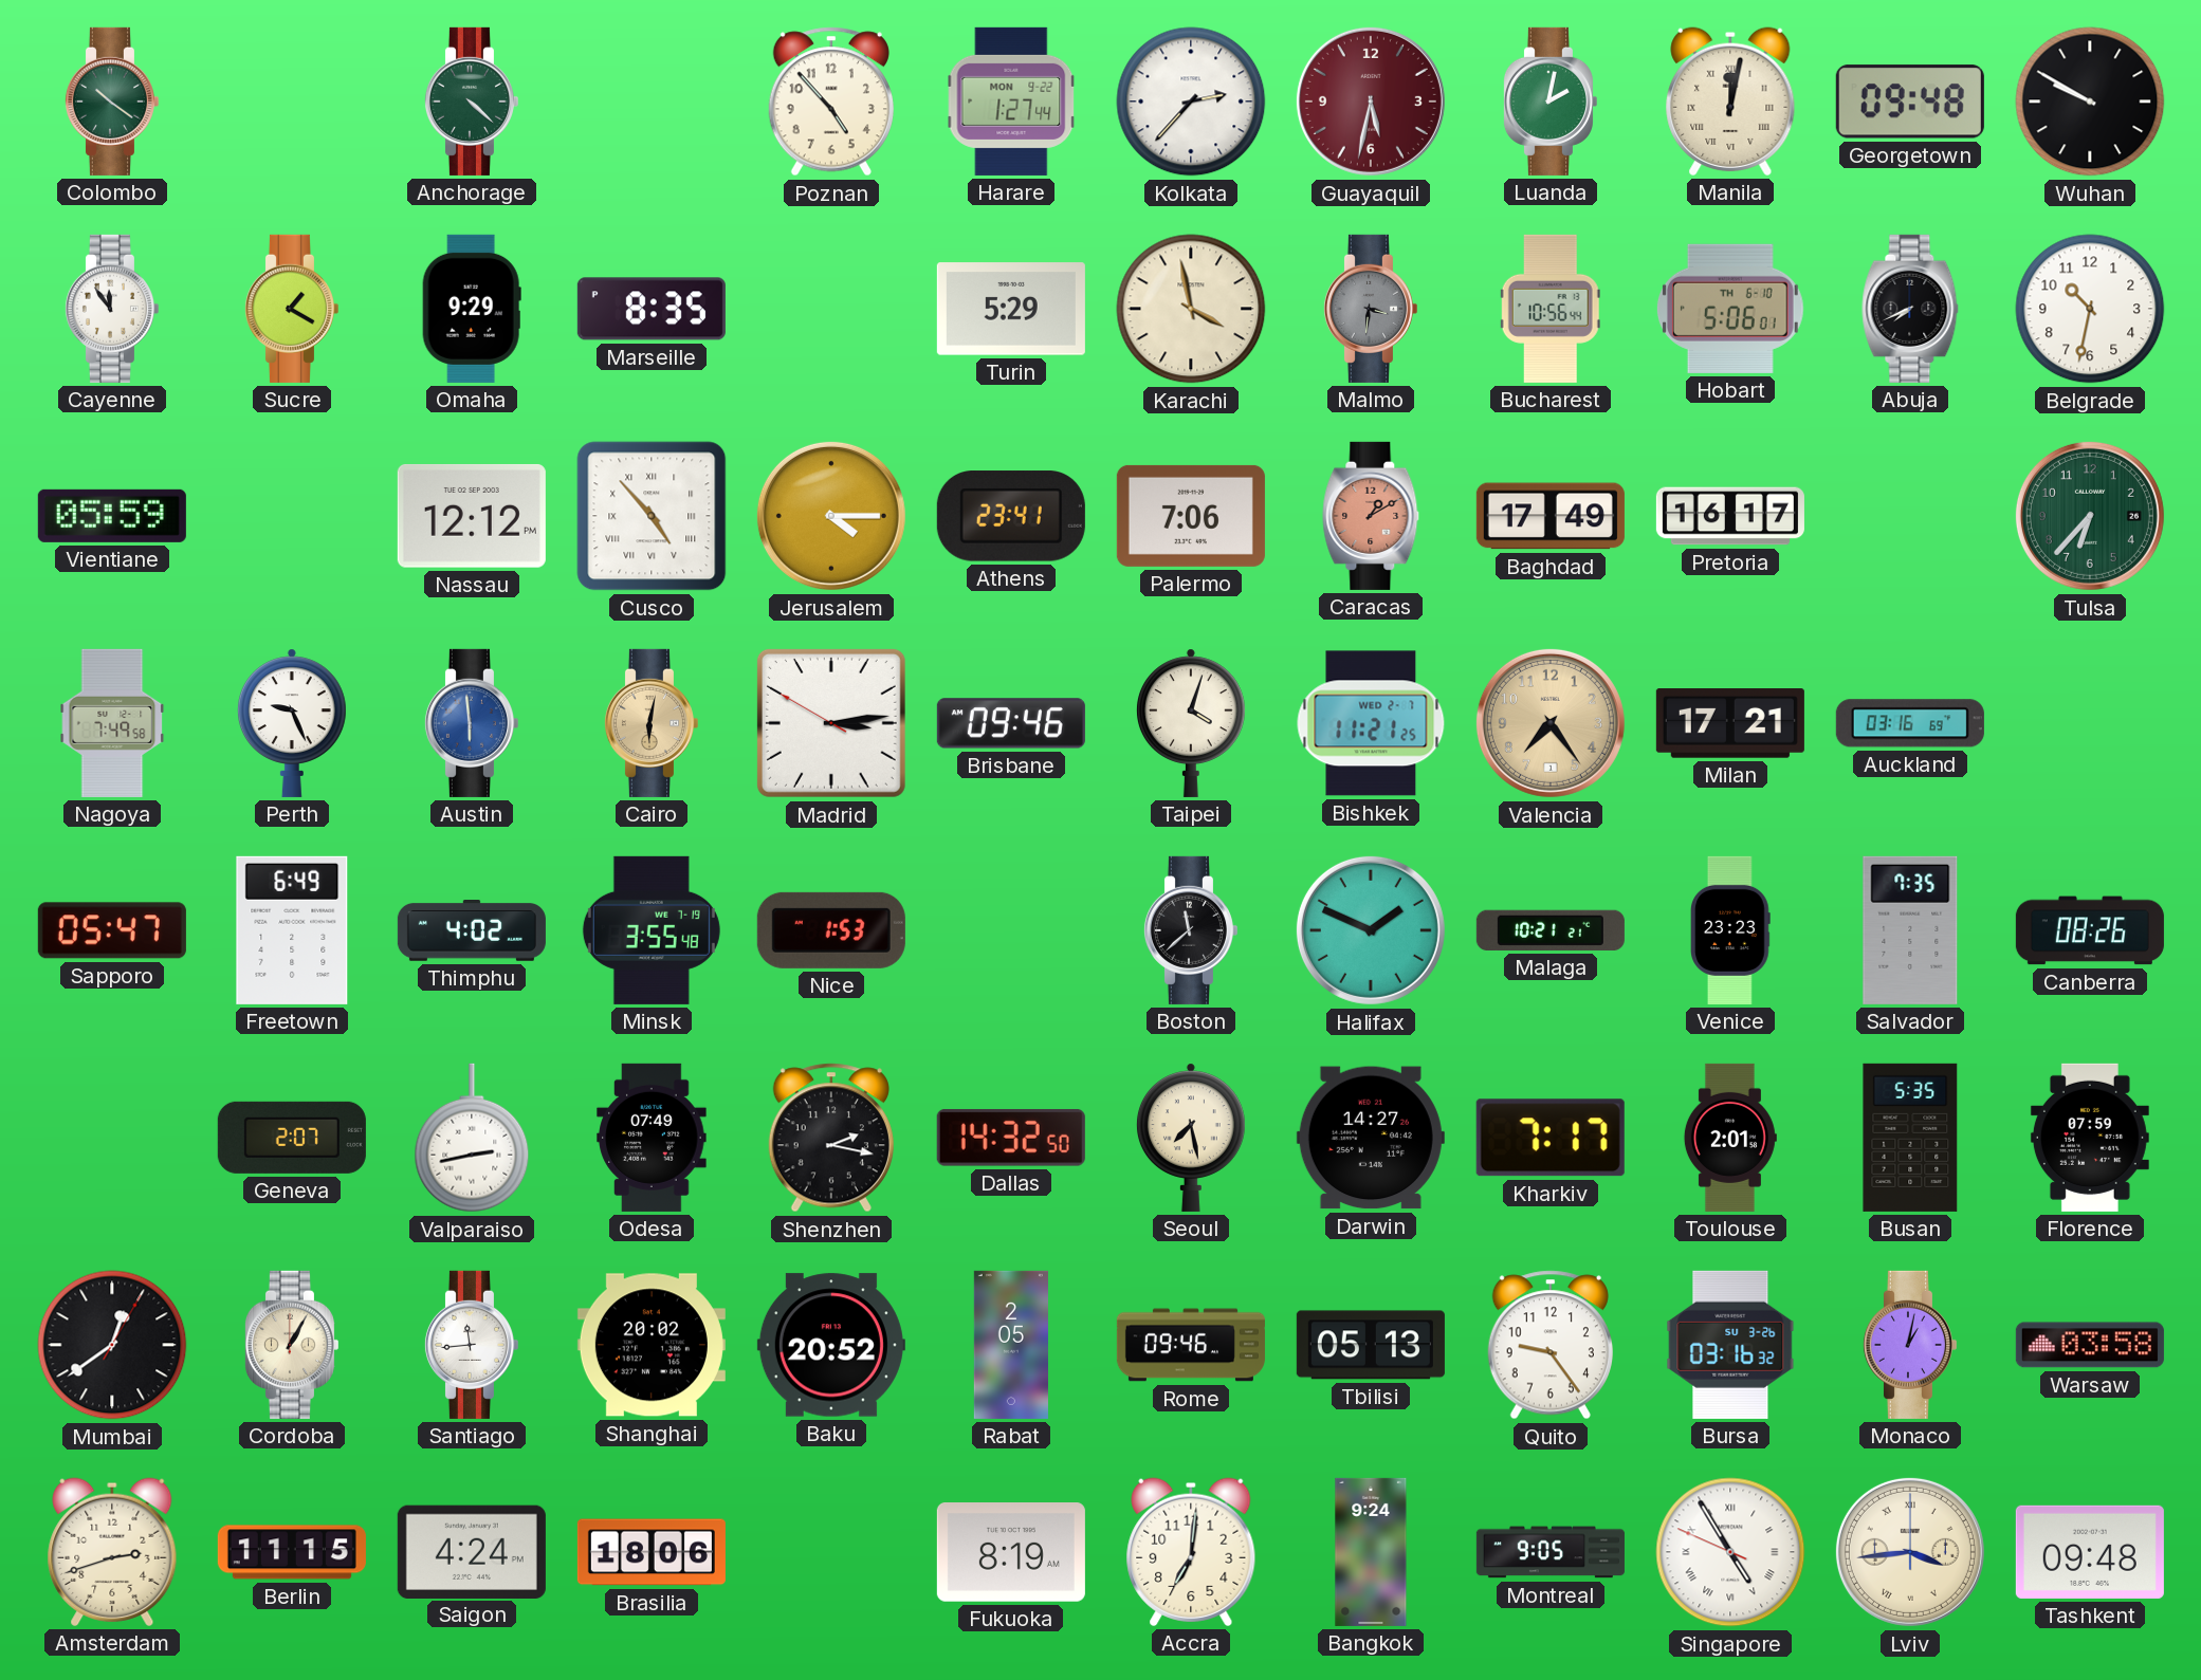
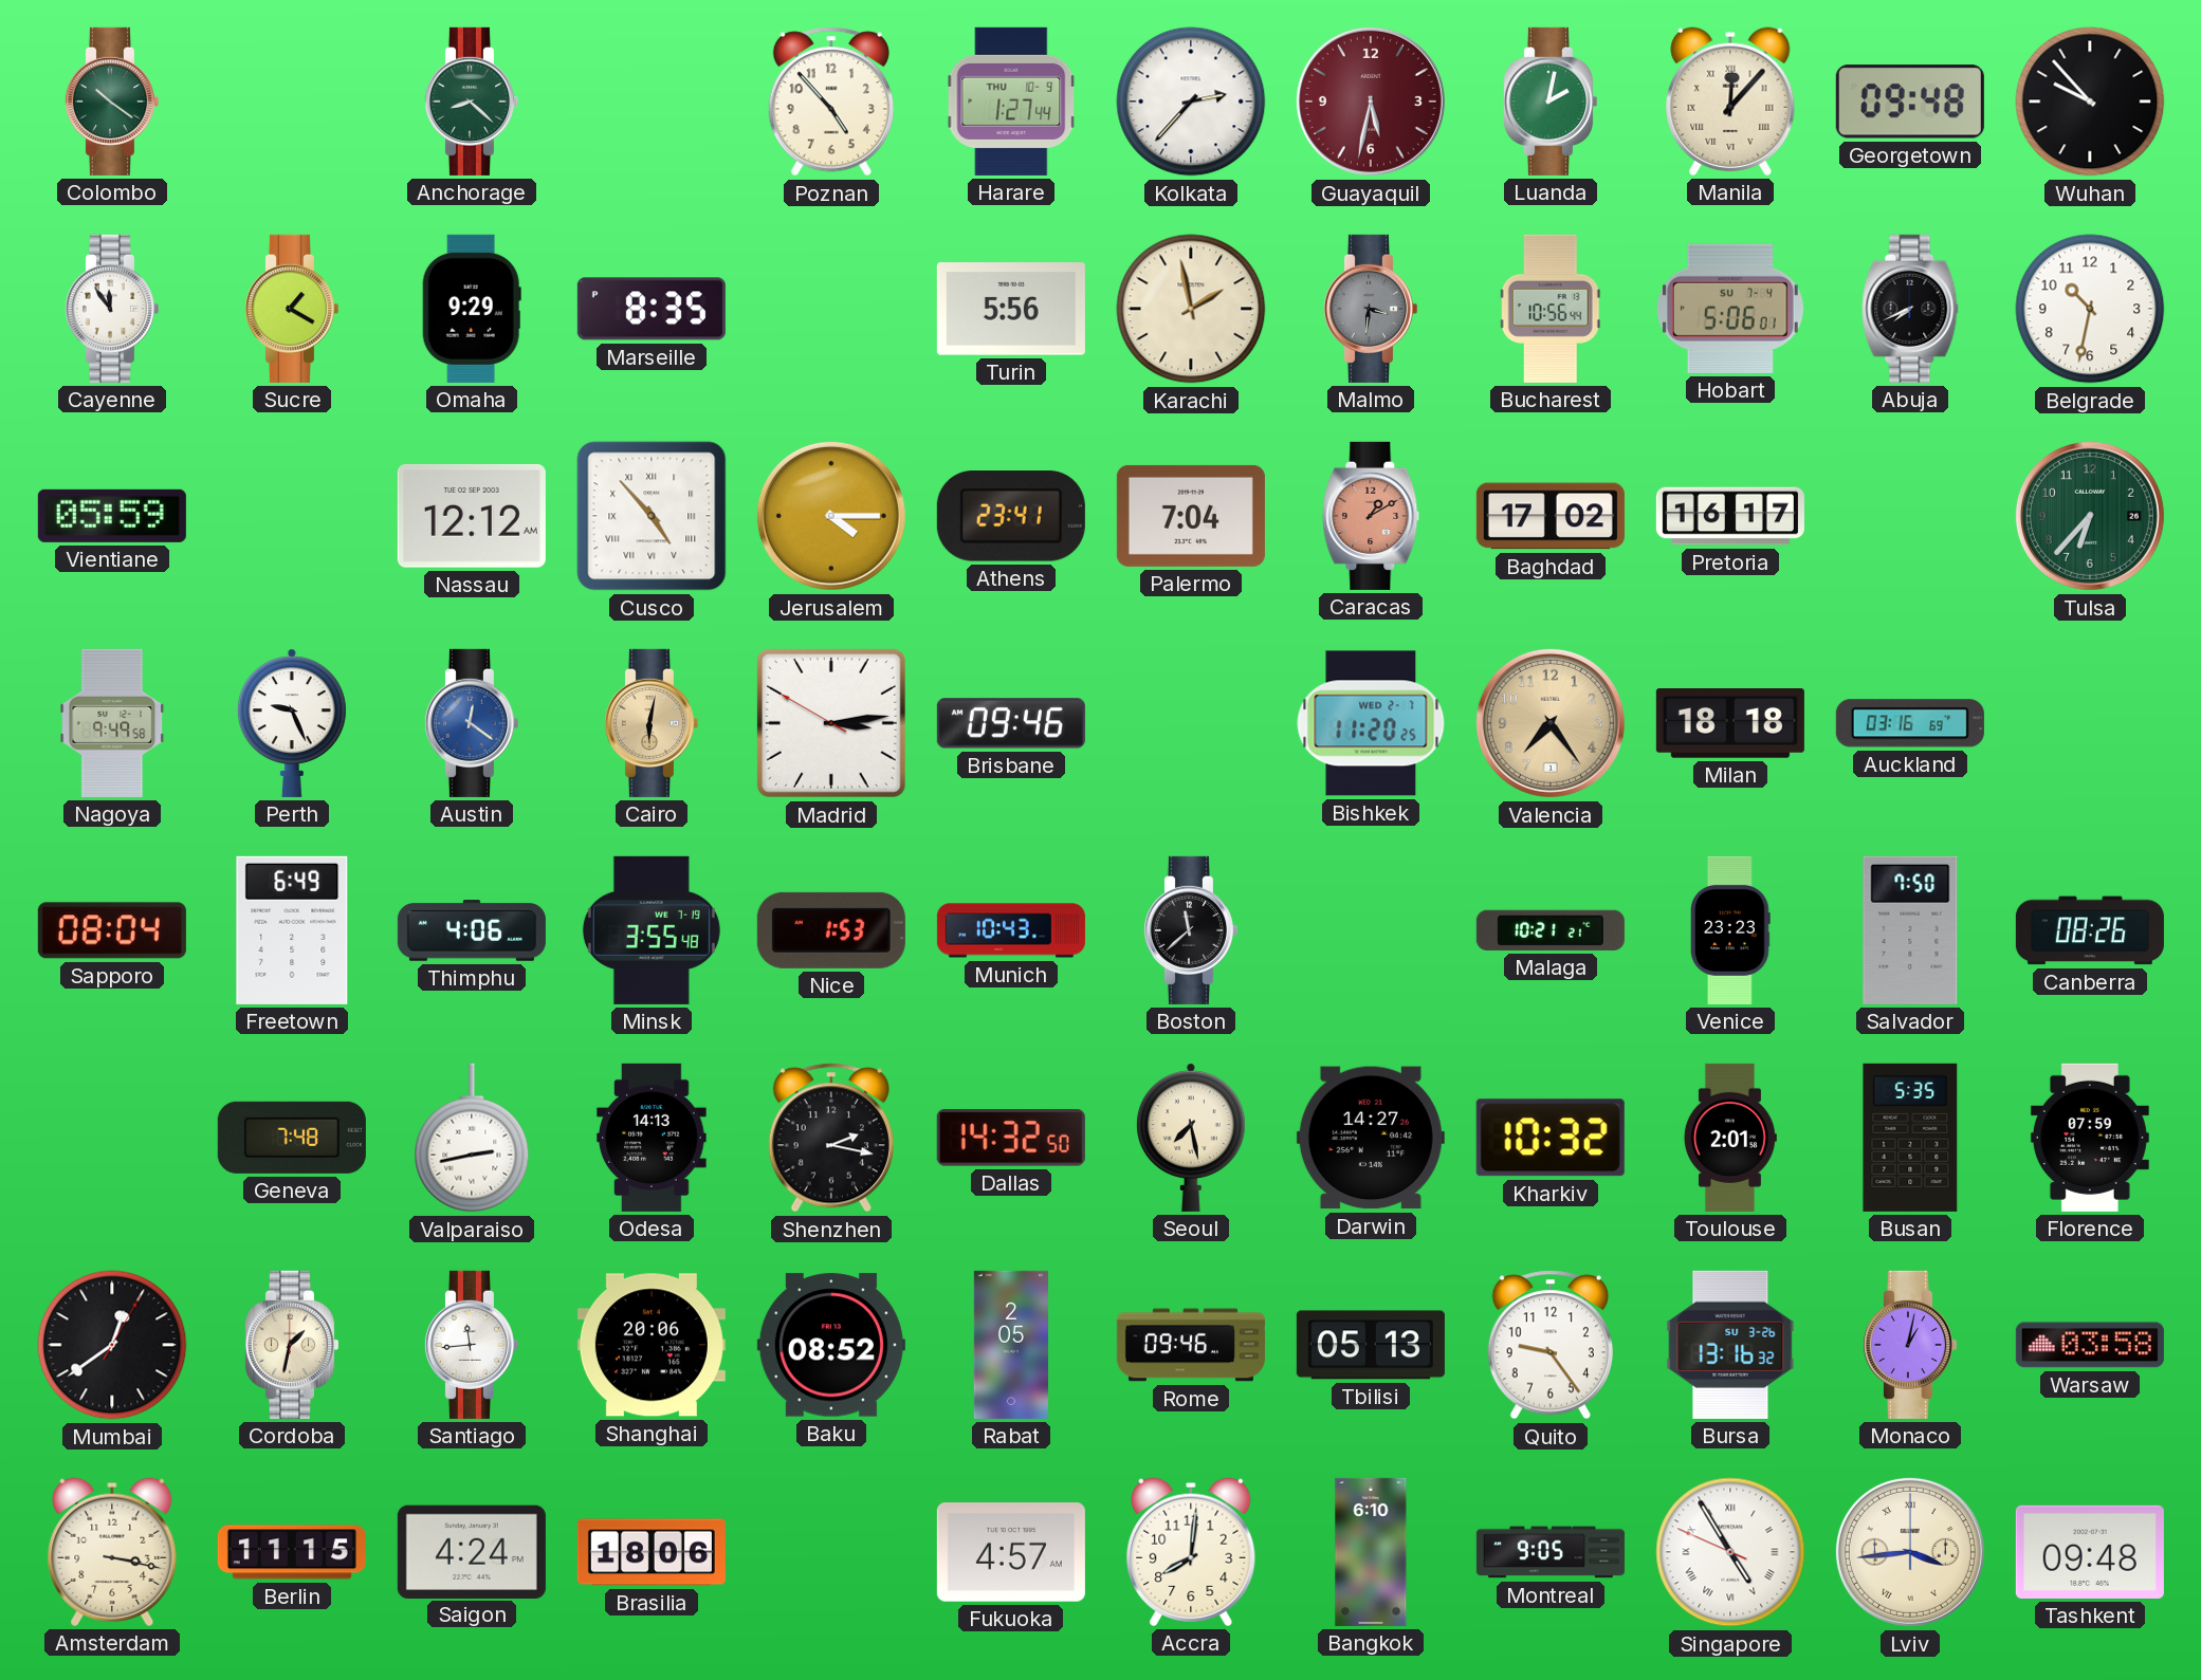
Anchorage: 4:22 -> 8:22
Harare date: MON 9-22 -> THU 10-9
Manila: 12:02 -> 12:07
Wuhan: 9:50 -> 9:53
Turin: 5:29 -> 5:56
Karachi: 3:58 -> 1:58
Hobart date: TH 6-10 -> SU 7-4
Nassau: 12:12 PM -> 12:12 AM
Palermo: 7:06 -> 7:04
Baghdad: 17:49 -> 17:02
Nagoya: 7:49 -> 9:49
Austin: 5:59 -> 12:21
Taipei: 4:03 -> none
Bishkek: 11:21 -> 11:20
Milan: 17:21 -> 18:18
Sapporo: 05:47 -> 08:04
Thimphu: 4:02 -> 4:06
Munich: none -> 10:43
Halifax: 1:49 -> none
Salvador: 7:35 -> 7:50
Geneva: 2:07 -> 7:48
Odesa: 07:49 -> 14:13
Kharkiv: 7:17 -> 10:32
Cordoba: 1:05 -> 1:32
Shanghai: 20:02 -> 20:06
Baku: 20:52 -> 08:52
Bursa: 03:16 -> 13:16
Amsterdam: 2:42 -> 3:17
Fukuoka: 8:19 -> 4:57
Accra: 7:01 -> 8:01
Bangkok: 9:24 -> 6:10
